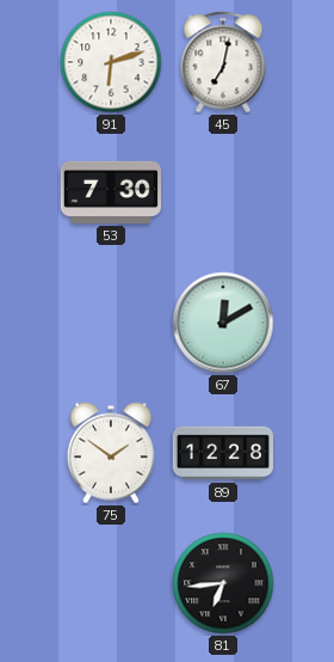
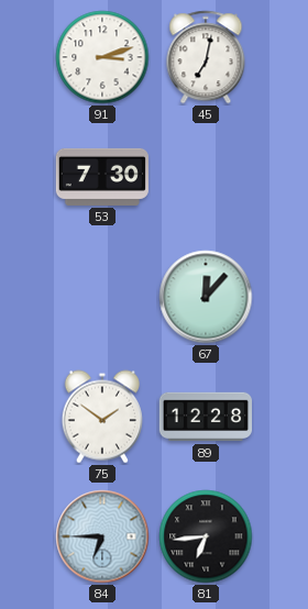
91: 6:12 -> 3:12
67: 12:10 -> 12:07
84: none -> 6:45
